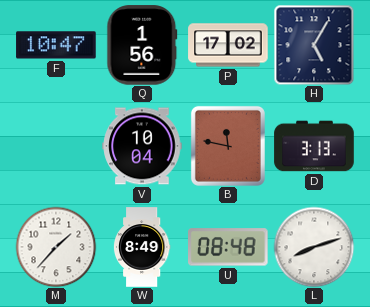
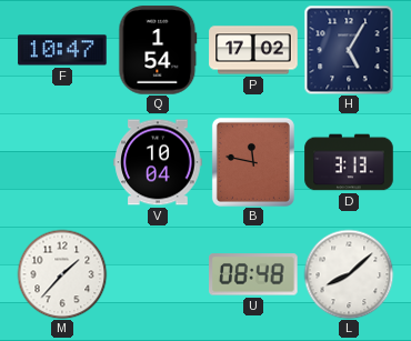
Q: 1:56 -> 1:54
W: 8:49 -> none
L: 8:12 -> 8:08
